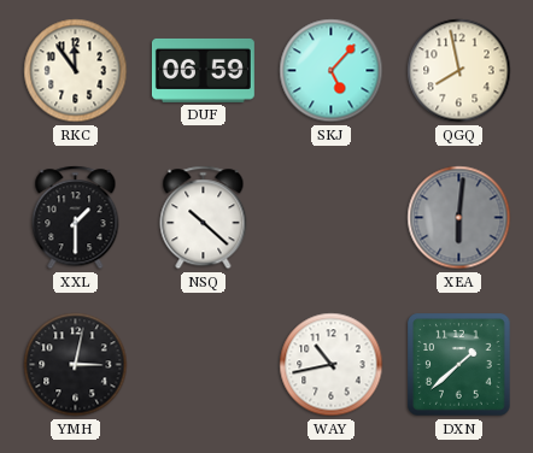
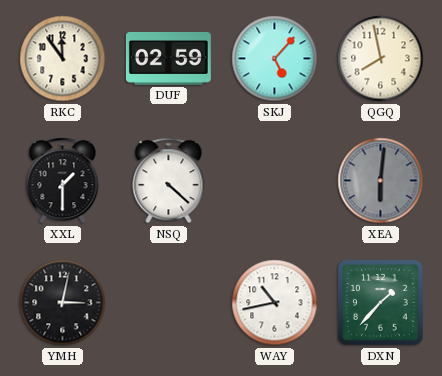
DUF: 06:59 -> 02:59
NSQ: 10:22 -> 4:22
DXN: 1:38 -> 1:37
